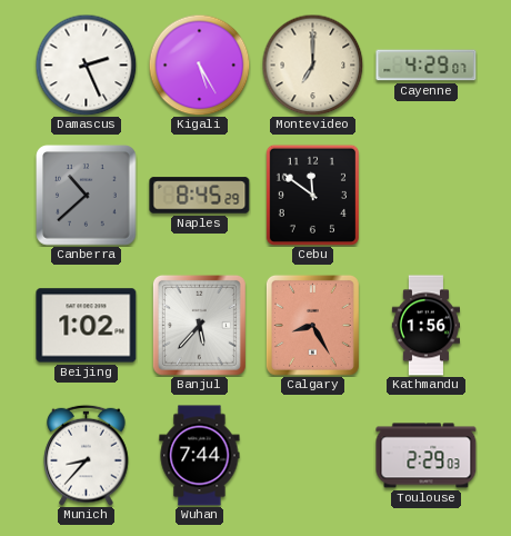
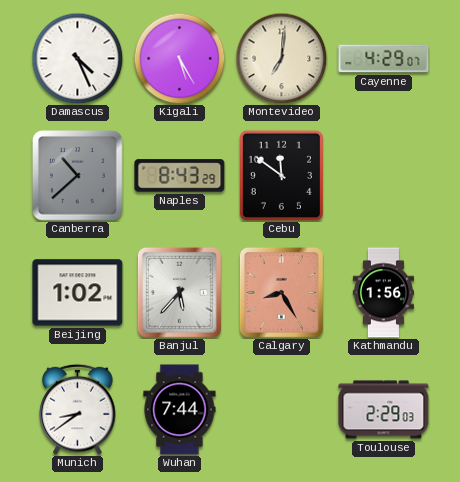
Damascus: 2:26 -> 4:26
Montevideo: 7:00 -> 7:01
Naples: 8:45 -> 8:43
Munich: 8:37 -> 8:39
